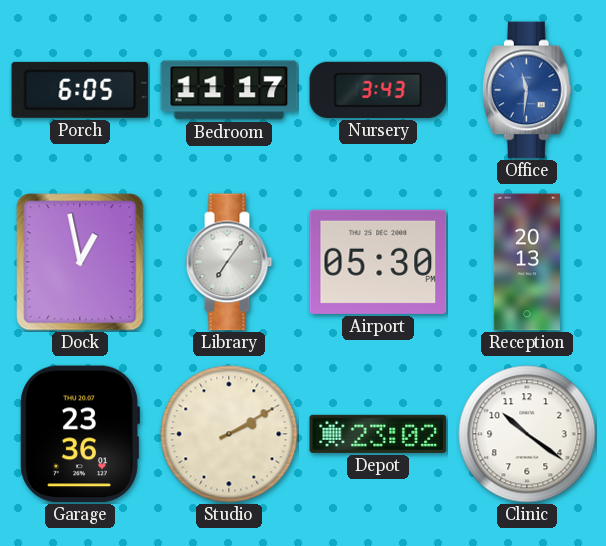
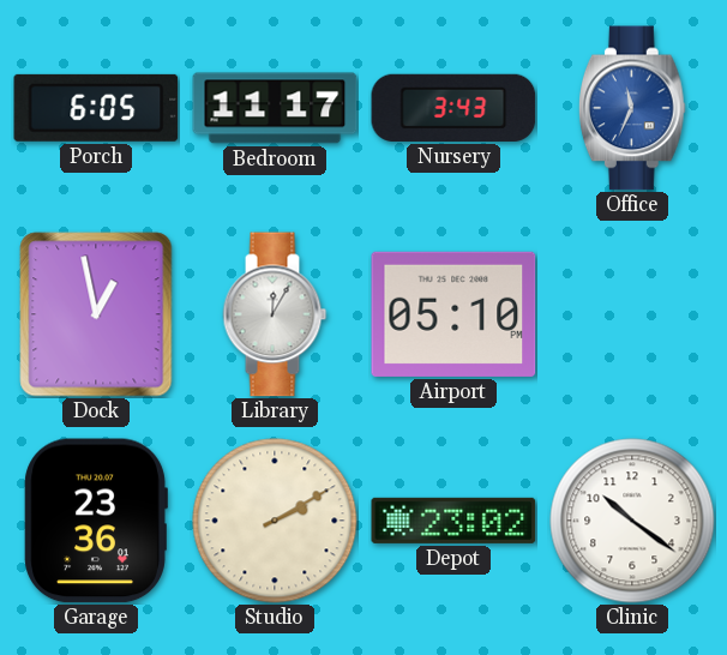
Office: 11:31 -> 11:34
Library: 7:06 -> 12:05
Airport: 05:30 -> 05:10
Reception: 20:13 -> none
